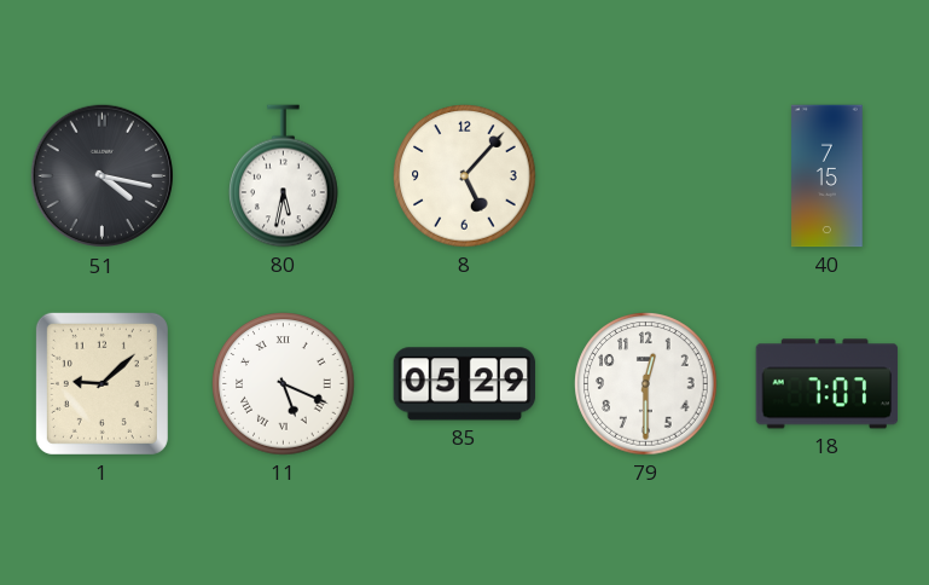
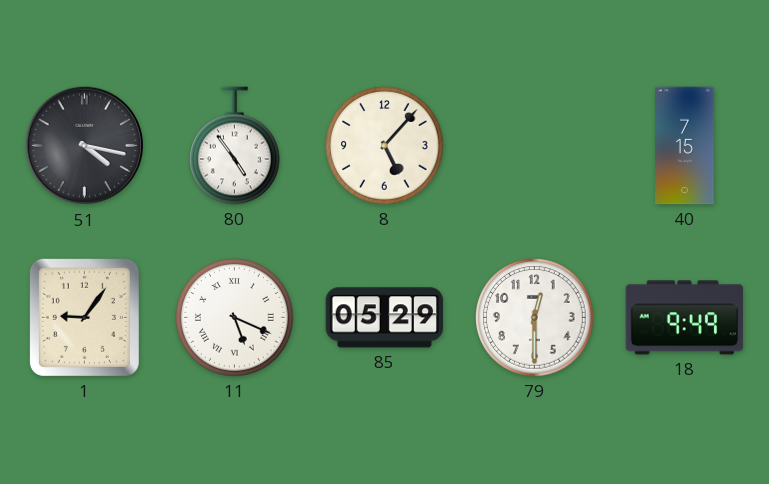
80: 5:32 -> 4:54
1: 9:08 -> 9:06
18: 7:07 -> 9:49
